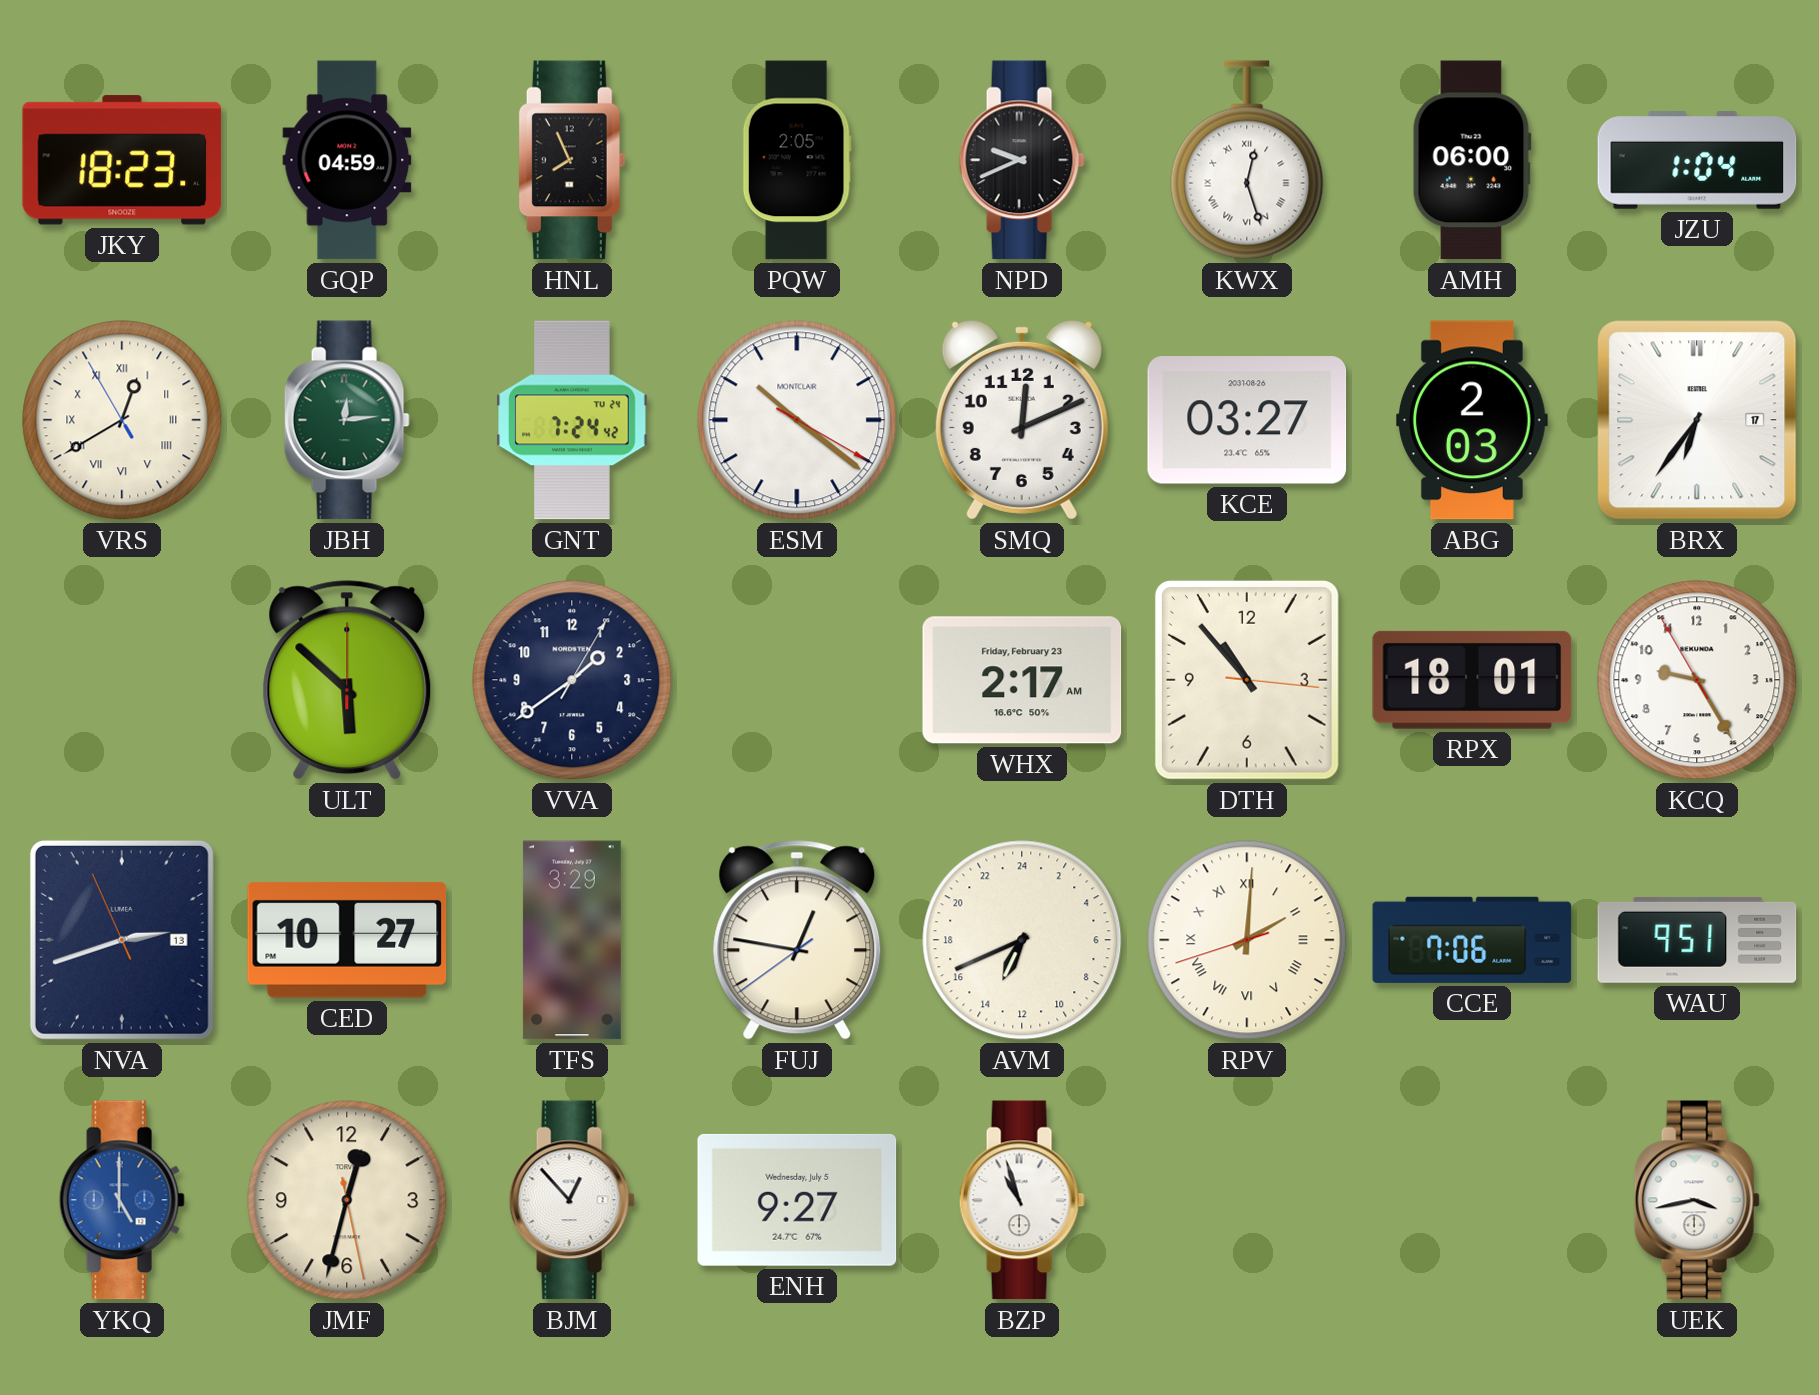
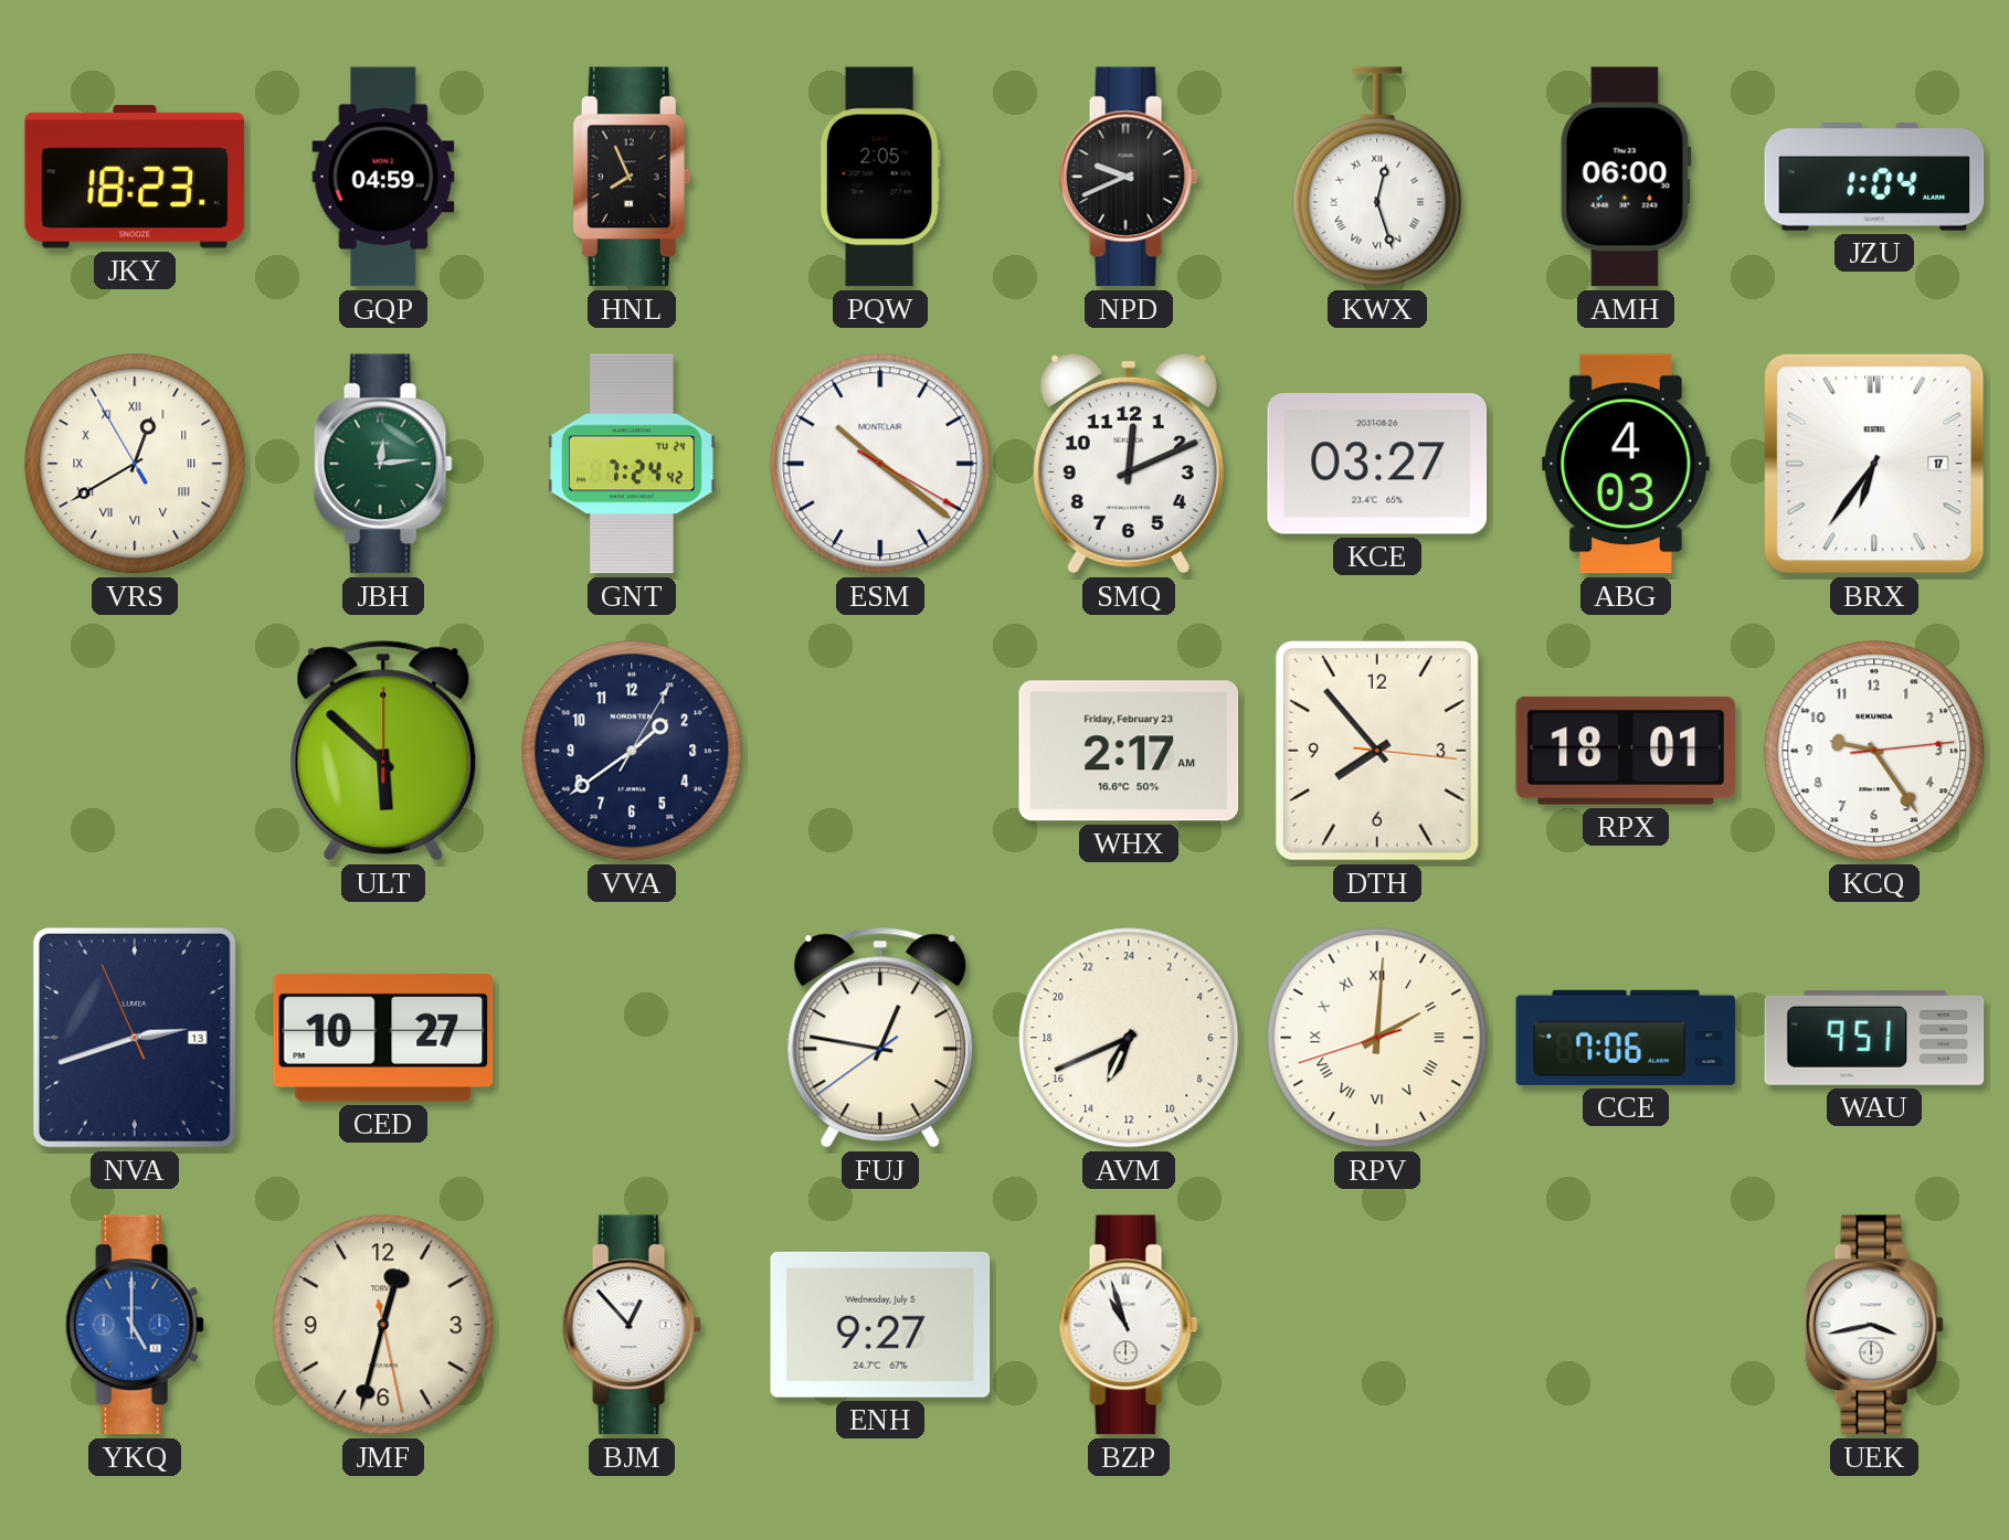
ABG: 2:03 -> 4:03
DTH: 10:53 -> 7:53
KCQ: 9:24:55 -> 9:24:14
TFS: 3:29 -> none
